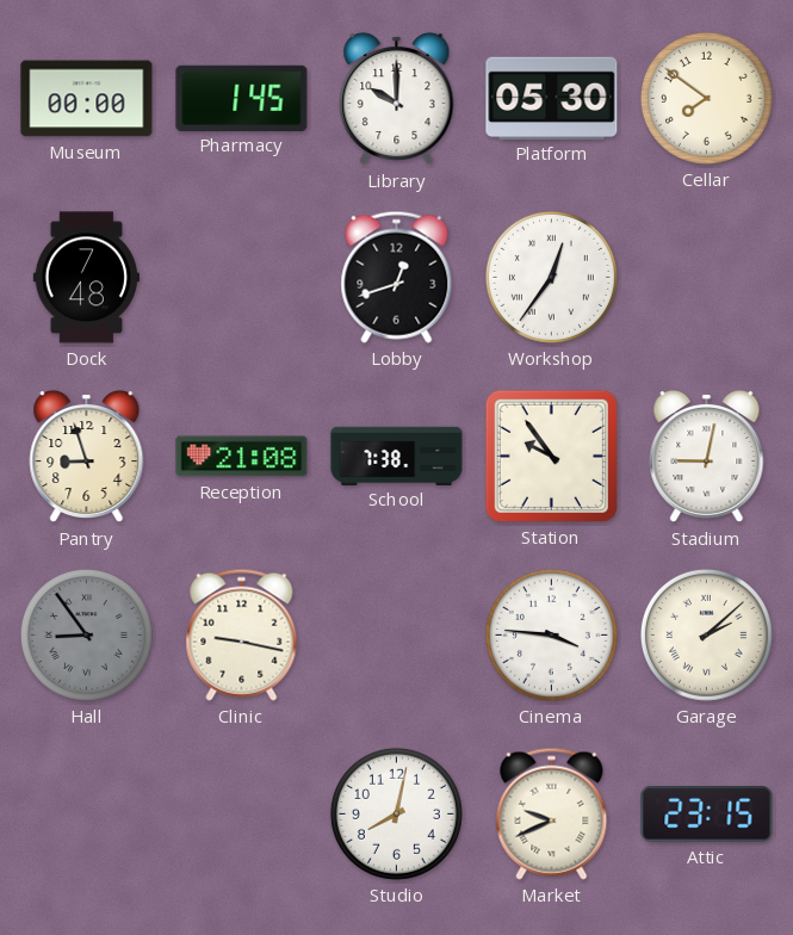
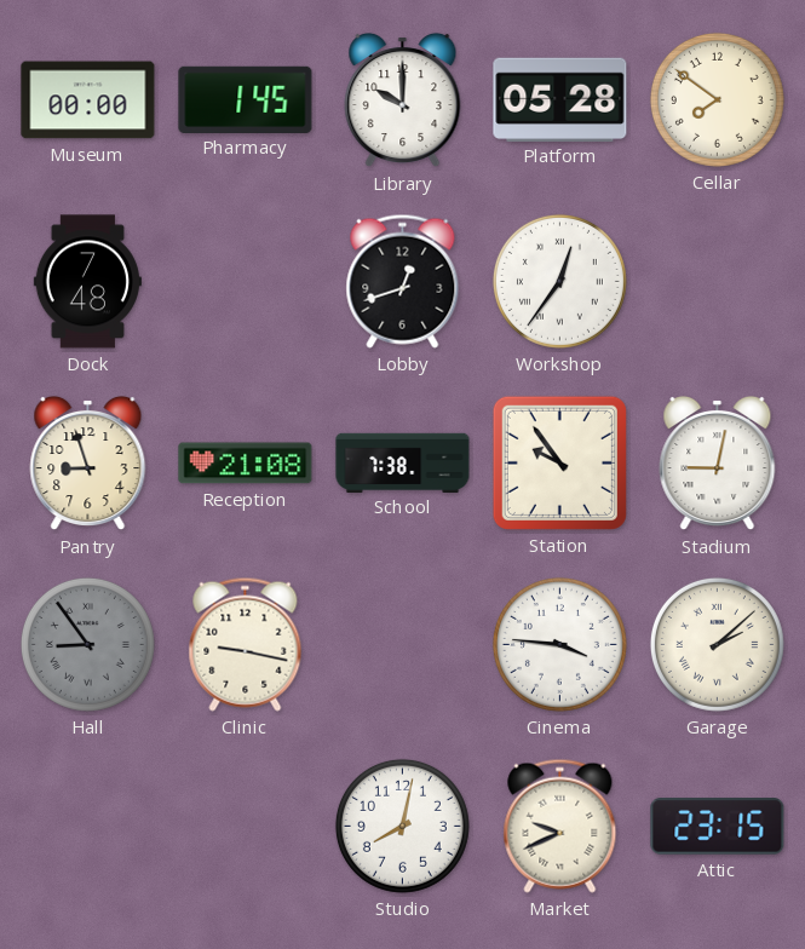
Platform: 05:30 -> 05:28
